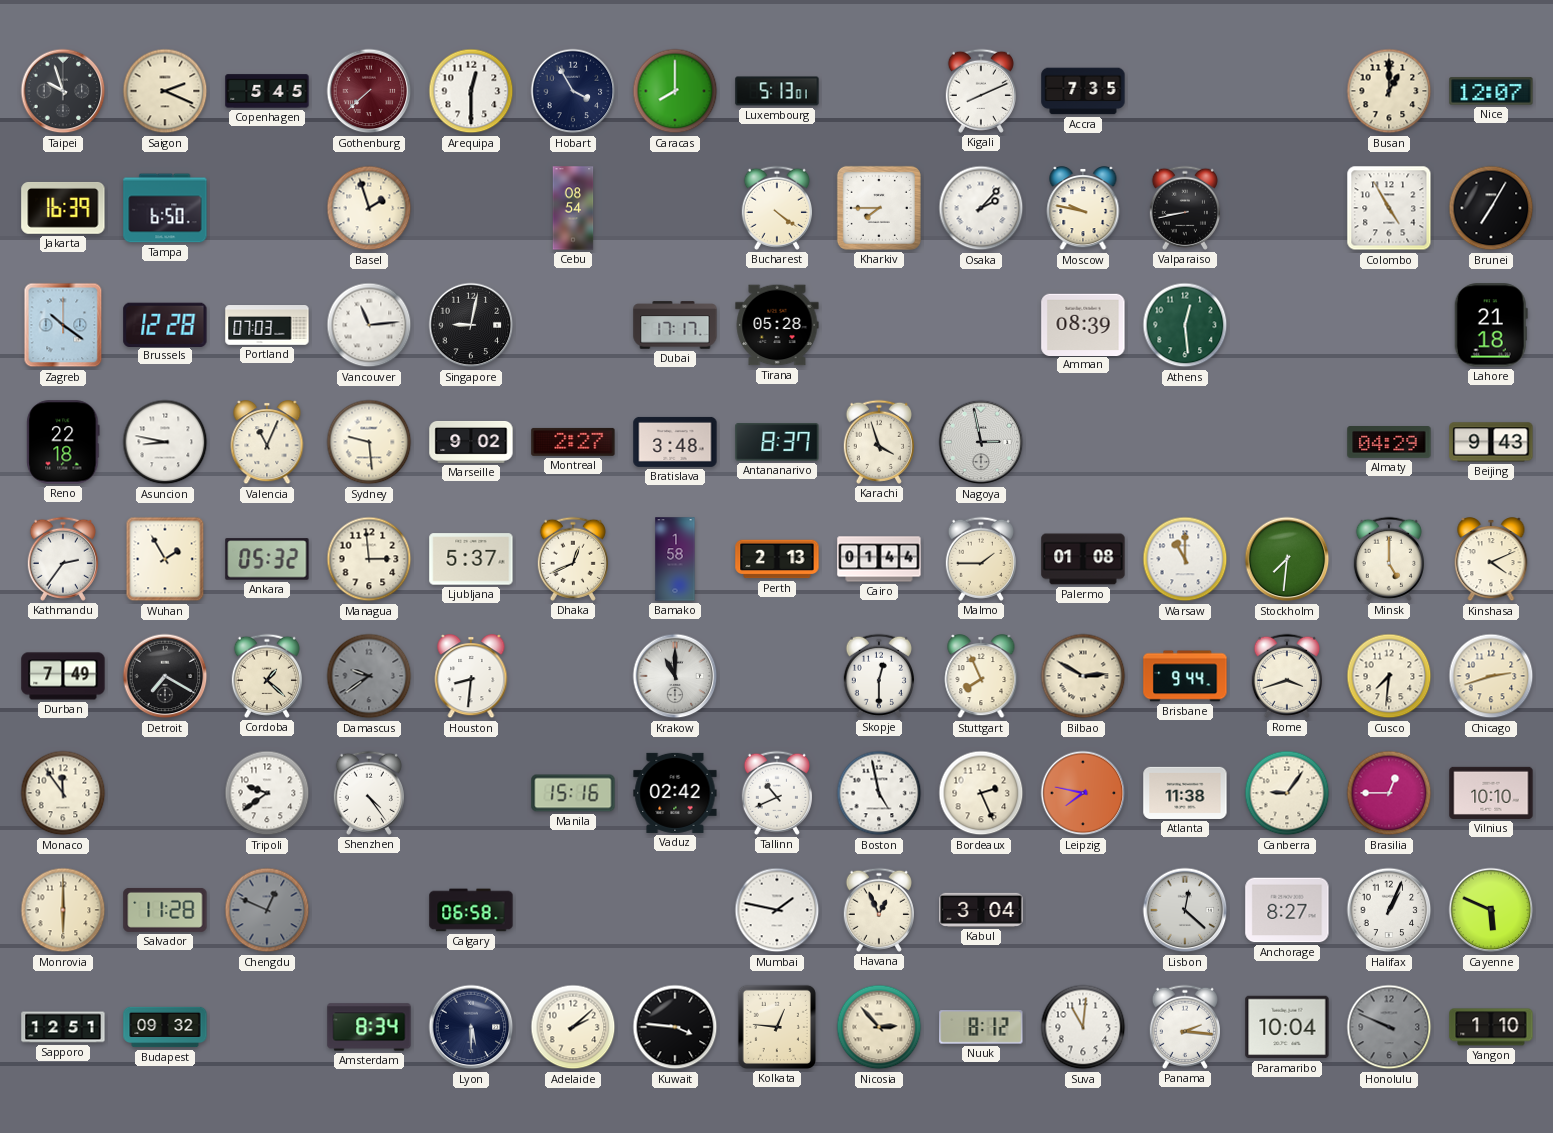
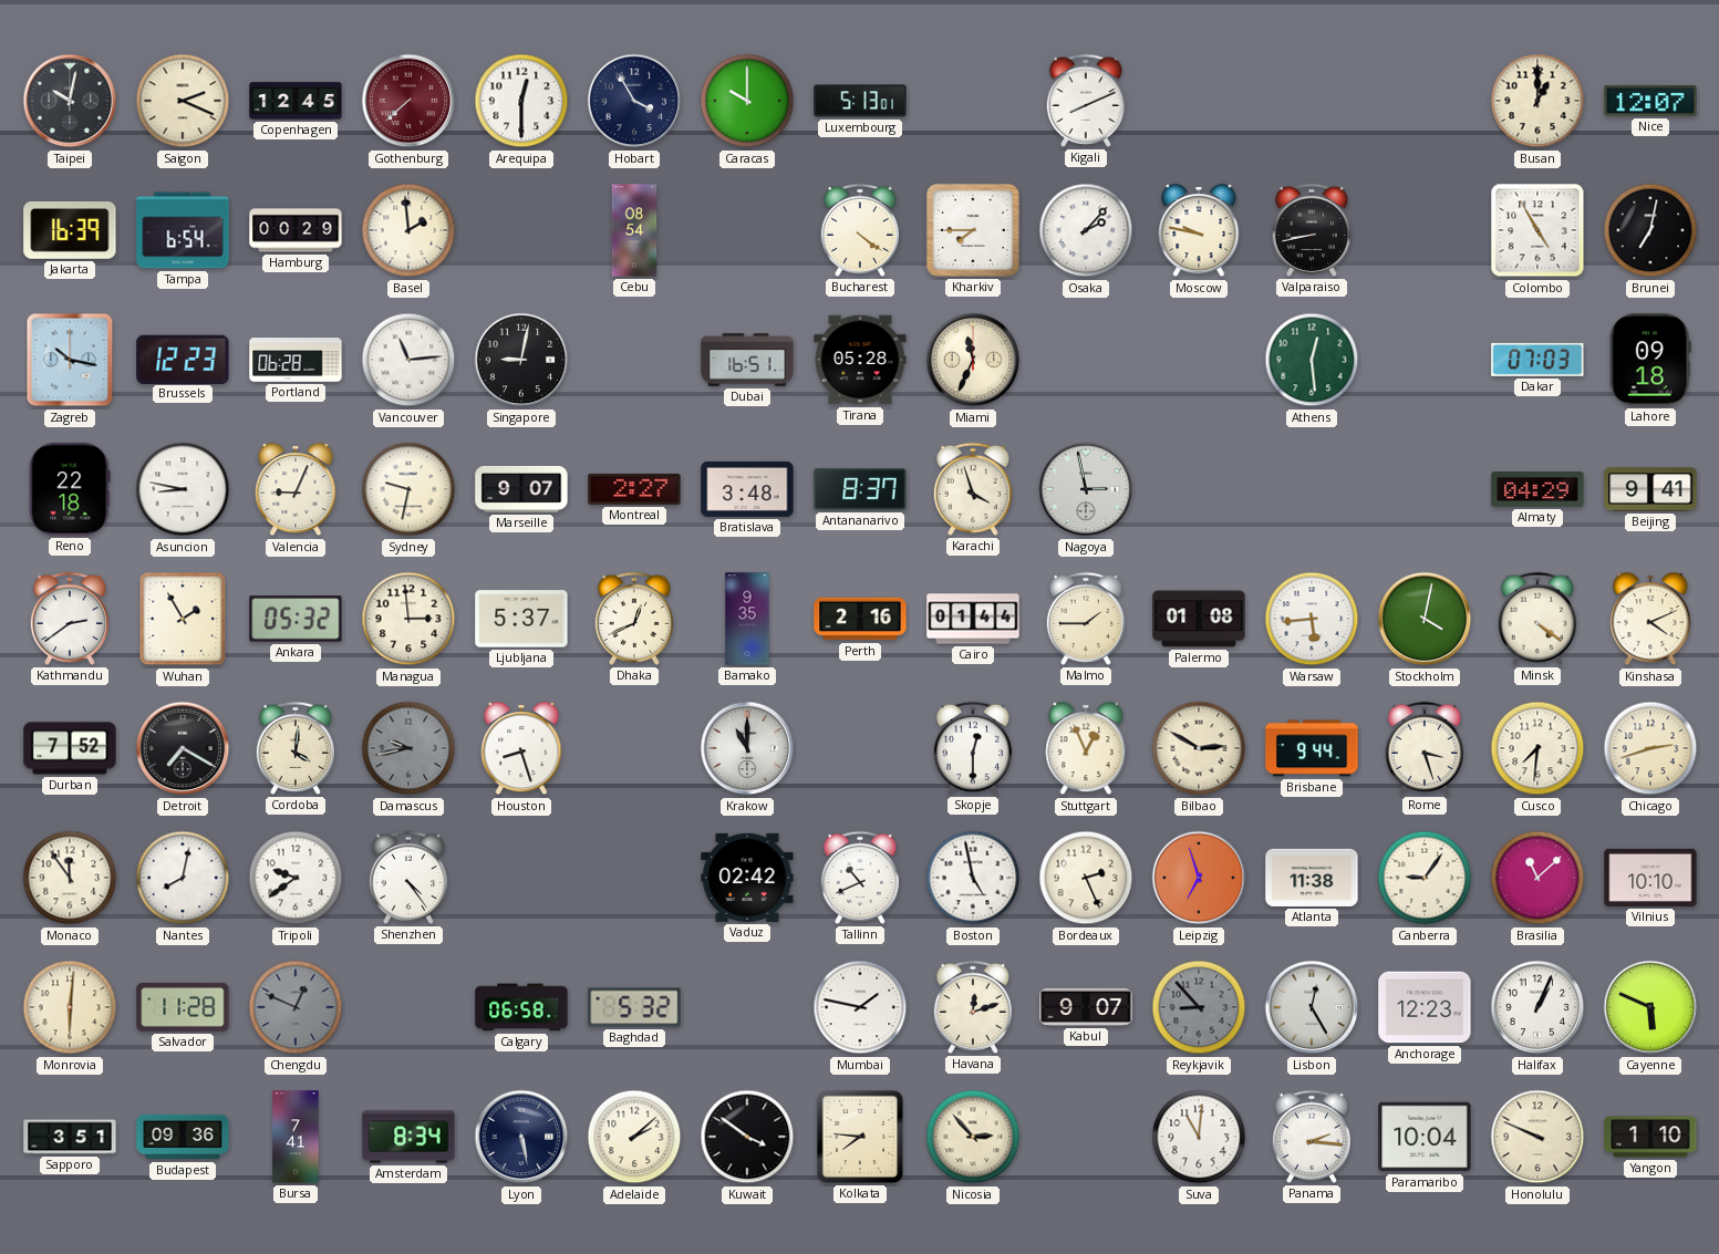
Taipei: 9:57 -> 10:02
Copenhagen: 5:45 -> 12:45
Caracas: 8:00 -> 10:00
Accra: 7:35 -> none
Tampa: 6:50 -> 6:54
Hamburg: none -> 00:29
Basel: 1:57 -> 1:59
Brunei: 7:05 -> 7:02
Zagreb: 10:21 -> 10:17
Brussels: 12:28 -> 12:23
Portland: 07:03 -> 06:28
Dubai: 17:17 -> 16:51
Miami: none -> 11:34
Amman: 08:39 -> none
Dakar: none -> 07:03
Lahore: 21:18 -> 09:18
Valencia: 11:04 -> 9:04
Sydney: 9:29 -> 9:32
Marseille: 9:02 -> 9:07
Beijing: 9:43 -> 9:41
Kathmandu: 2:36 -> 2:39
Bamako: 1:58 -> 9:35
Perth: 2:13 -> 2:16
Warsaw: 11:00 -> 5:44
Stockholm: 7:31 -> 4:02
Minsk: 5:00 -> 4:21
Durban: 7:49 -> 7:52
Cordoba: 1:22 -> 4:01
Damascus: 9:39 -> 9:43
Houston: 8:31 -> 8:27
Stuttgart: 7:56 -> 12:56
Rome: 3:42 -> 3:27
Nantes: none -> 8:02
Manila: 15:16 -> none
Leipzig: 7:47 -> 6:57
Brasilia: 12:45 -> 11:08
Monrovia: 6:00 -> 6:01
Baghdad: none -> 5:32
Havana: 12:56 -> 12:12
Kabul: 3:04 -> 9:07
Reykjavik: none -> 8:53
Lisbon: 12:22 -> 12:25
Anchorage: 8:27 -> 12:23
Sapporo: 12:51 -> 3:51
Budapest: 09:32 -> 09:36
Bursa: none -> 7:41
Lyon: 5:30 -> 5:28
Kuwait: 3:46 -> 3:51
Kolkata: 12:46 -> 7:46
Nuuk: 8:12 -> none
Honolulu dial: grey -> cream
